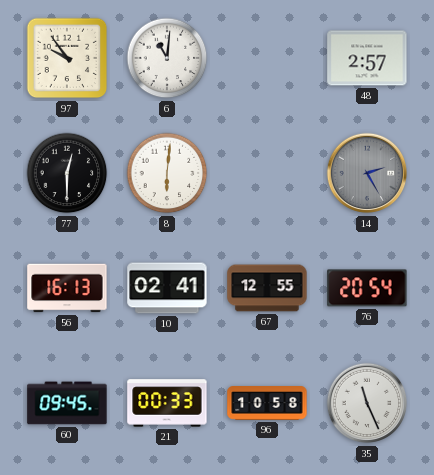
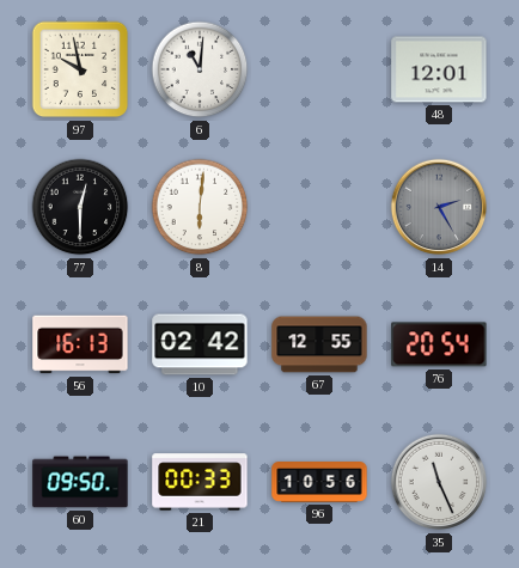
97: 9:54 -> 9:58
48: 2:57 -> 12:01
10: 02:41 -> 02:42
60: 09:45 -> 09:50
96: 10:58 -> 10:56
